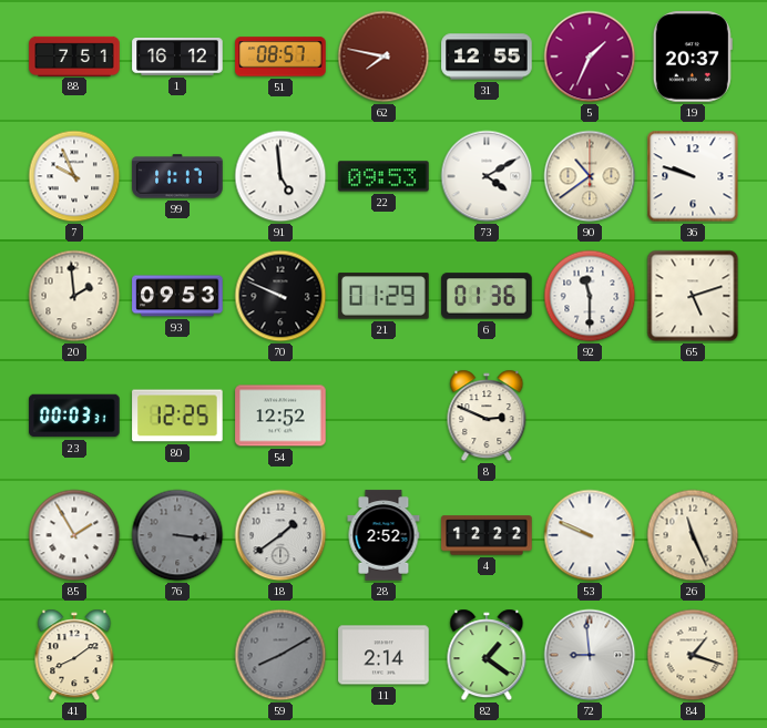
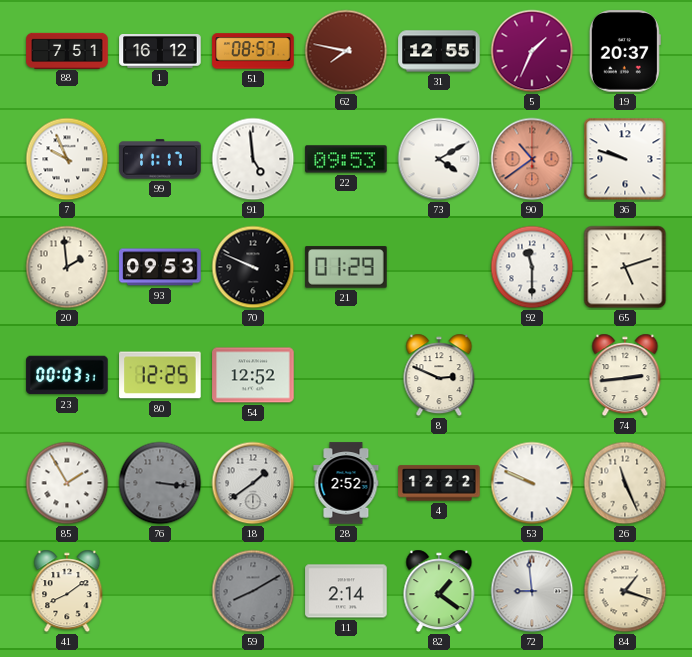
90 dial: cream -> salmon
6: 01:36 -> none
74: none -> 2:44
